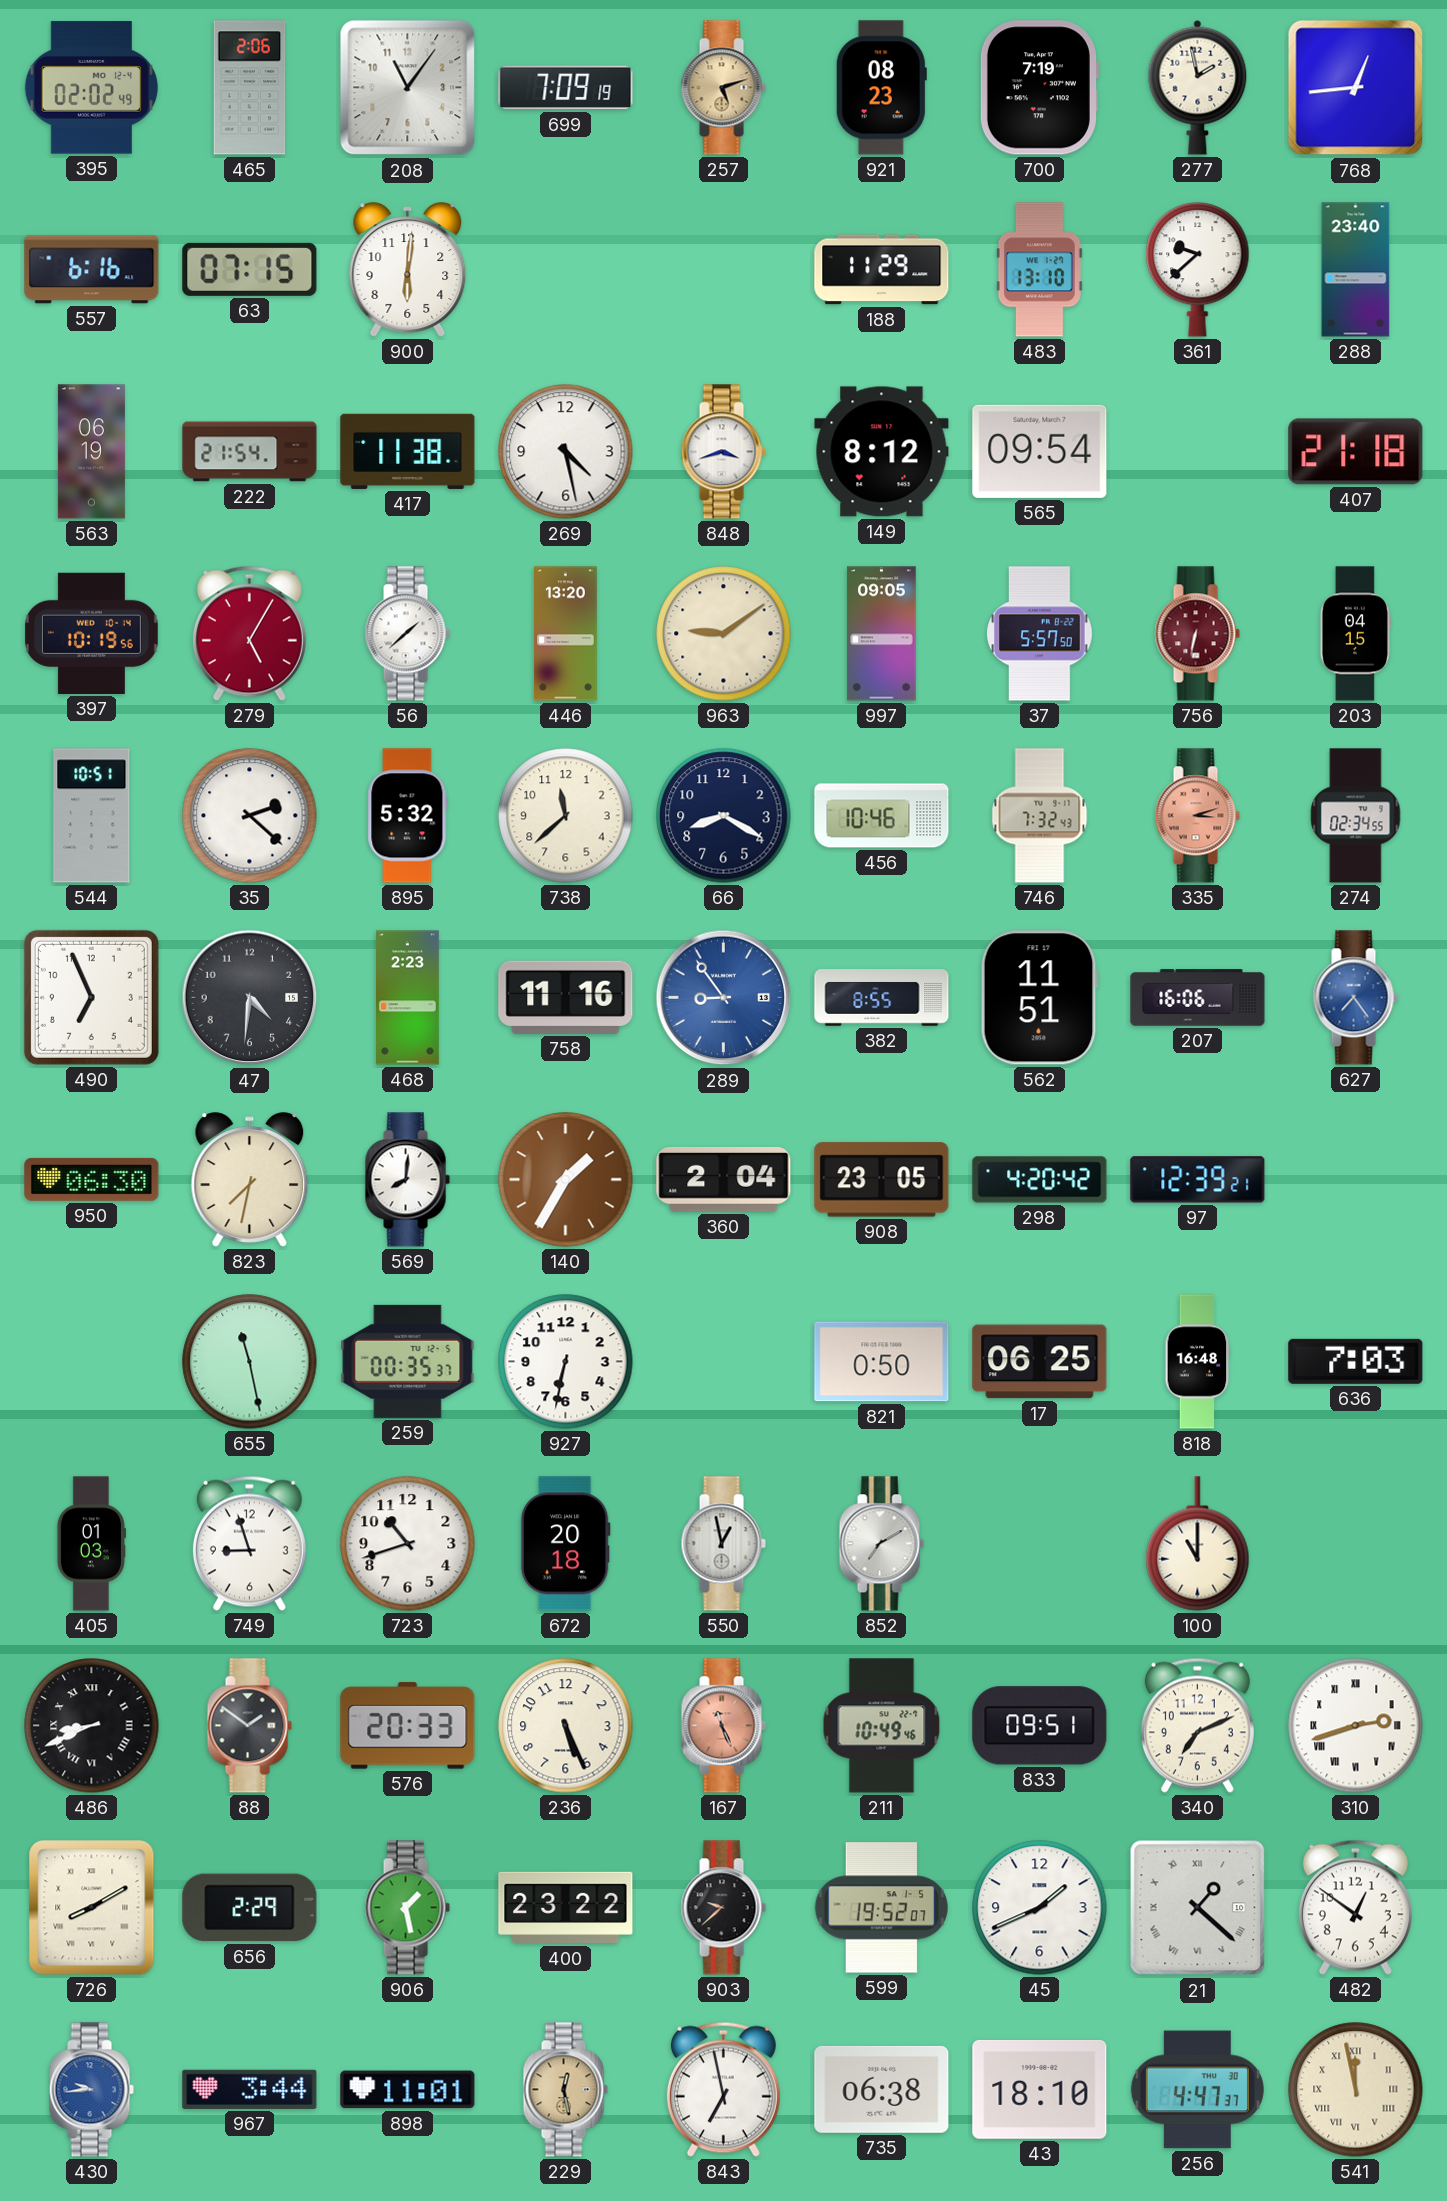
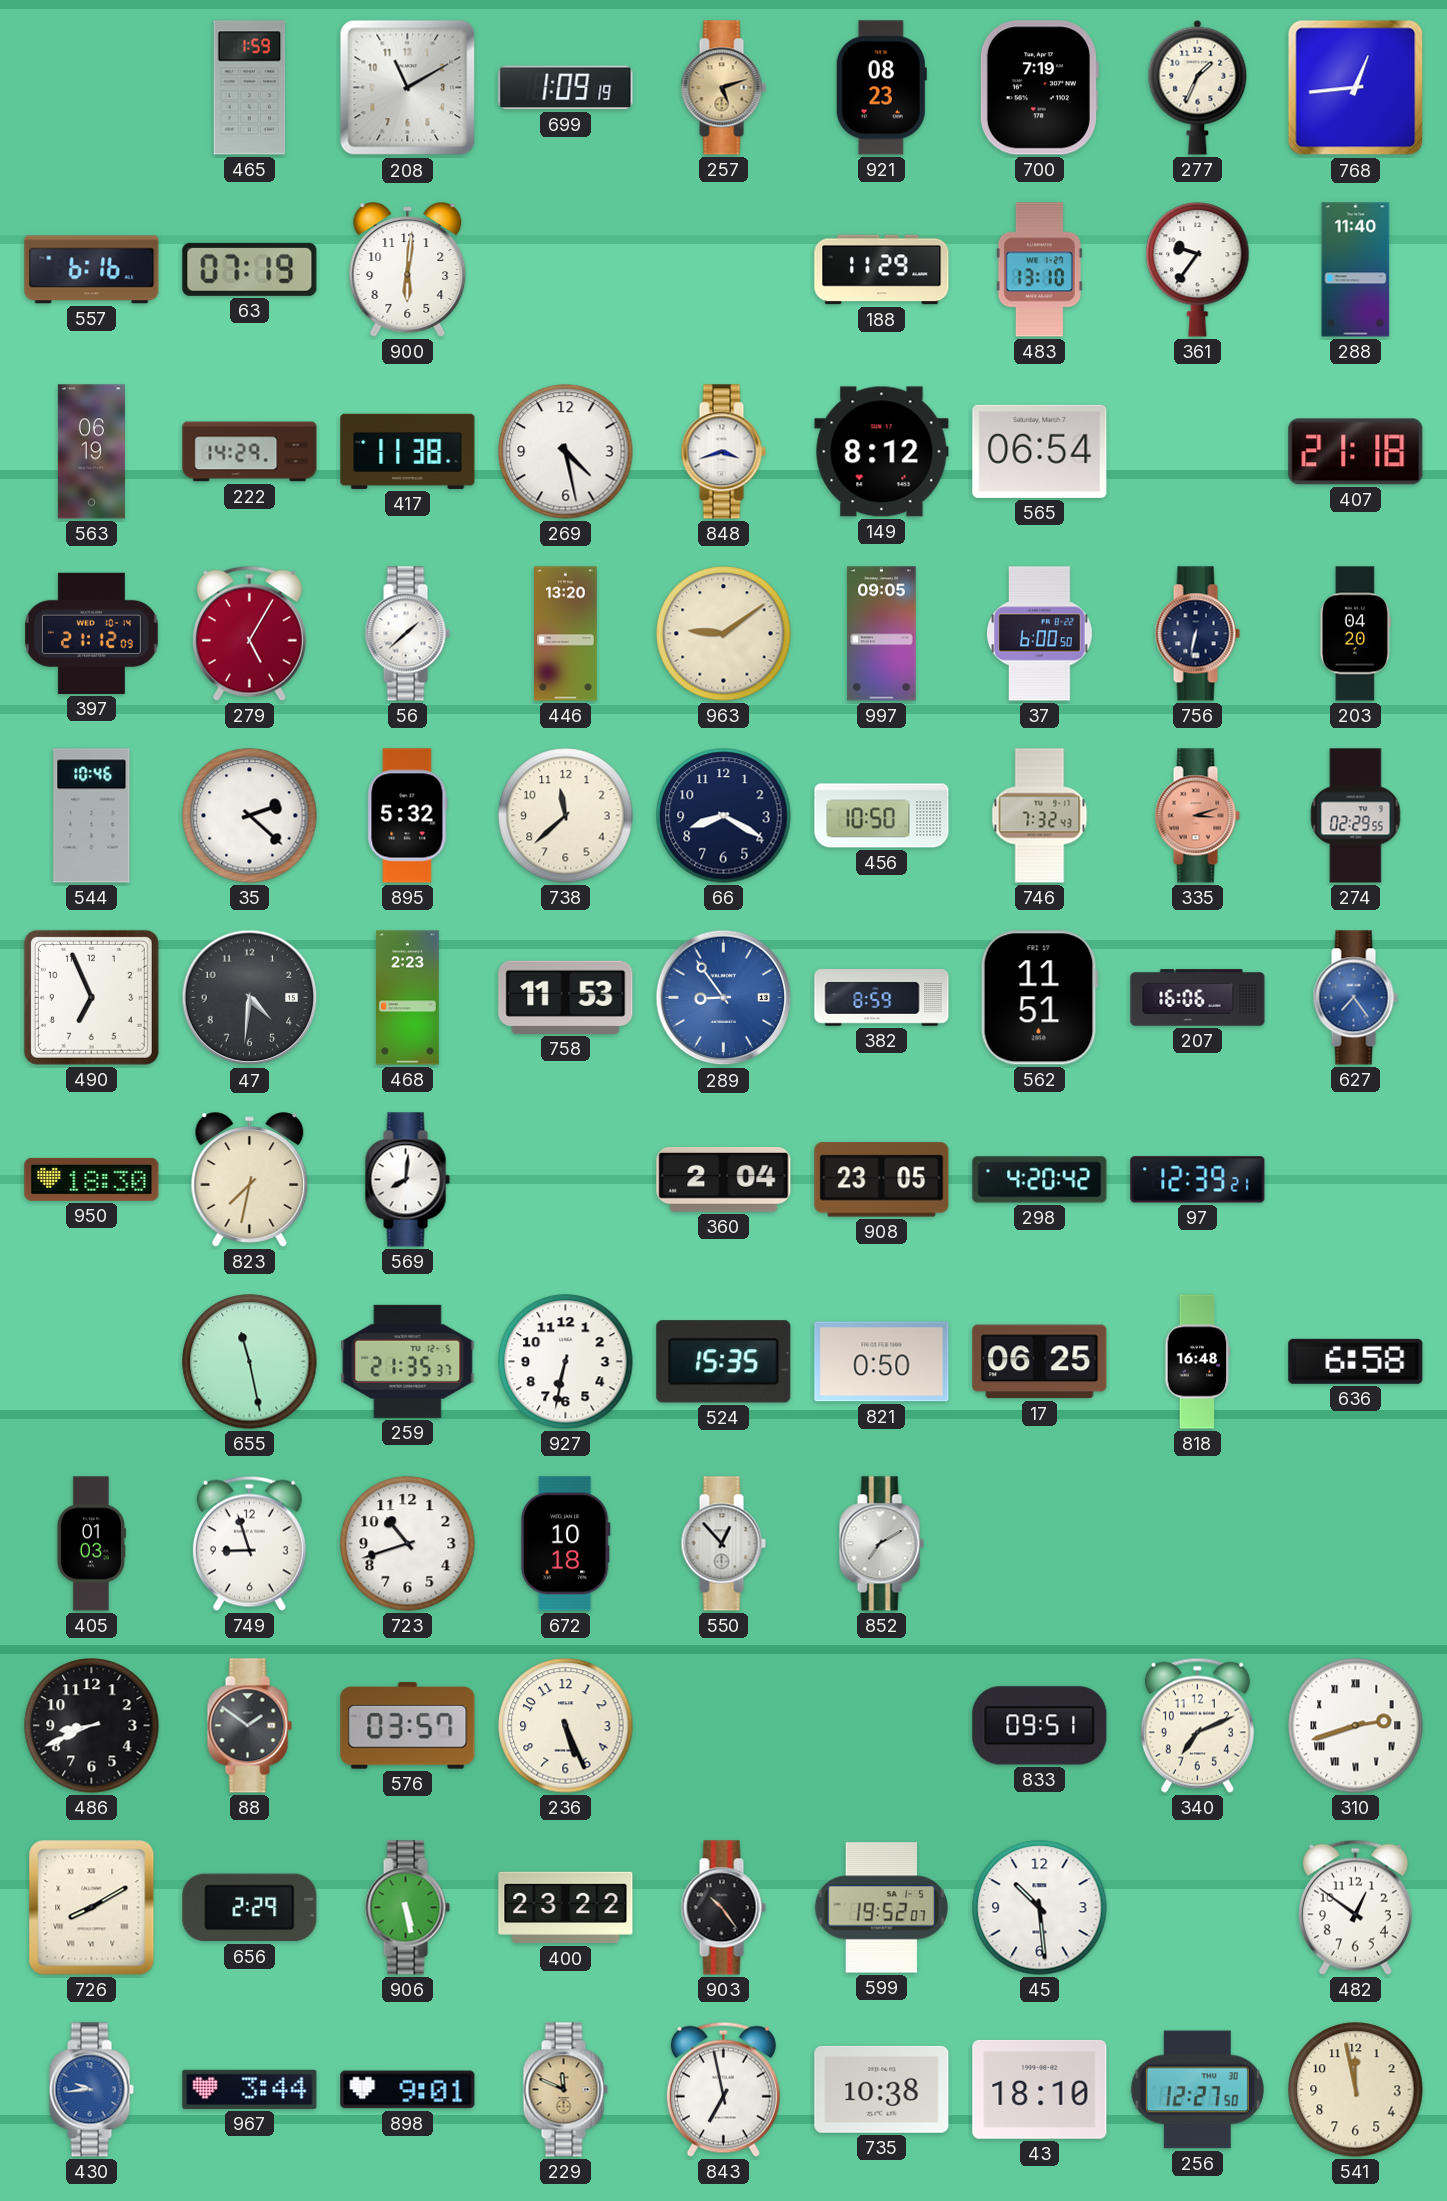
395: 02:02 -> none
465: 2:06 -> 1:59
208: 11:06 -> 11:10
699: 7:09 -> 1:09
277: 1:58 -> 1:34
63: 07:15 -> 07:19
361: 9:38 -> 9:36
288: 23:40 -> 11:40
222: 21:54 -> 14:29
565: 09:54 -> 06:54
397: 10:19 -> 21:12
37: 5:57 -> 6:00
756 dial: burgundy -> navy
203: 04:15 -> 04:20
544: 10:51 -> 10:46
456: 10:46 -> 10:50
274: 02:34 -> 02:29
758: 11:16 -> 11:53
382: 8:55 -> 8:59
950: 06:30 -> 18:30
140: 1:35 -> none
259: 00:35 -> 21:35
524: none -> 15:35
636: 7:03 -> 6:58
672: 20:18 -> 10:18
550: 12:58 -> 12:53
100: 11:00 -> none
486 numerals: Roman -> Arabic
576: 20:33 -> 03:57
167: 11:26 -> none
211: 10:49 -> none
906: 1:28 -> 5:28
903: 9:38 -> 10:24
45: 1:41 -> 10:29
21: 1:22 -> none
898: 11:01 -> 9:01
229: 12:28 -> 11:49
735: 06:38 -> 10:38
256: 4:47 -> 12:27
541 numerals: Roman -> Arabic
